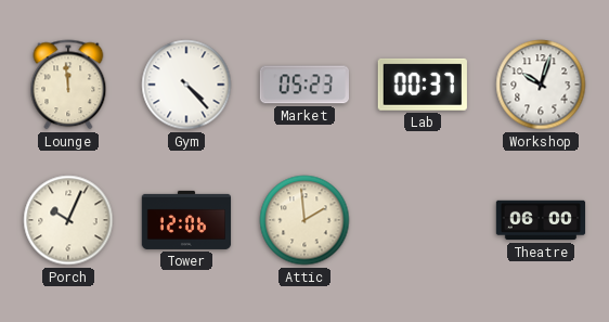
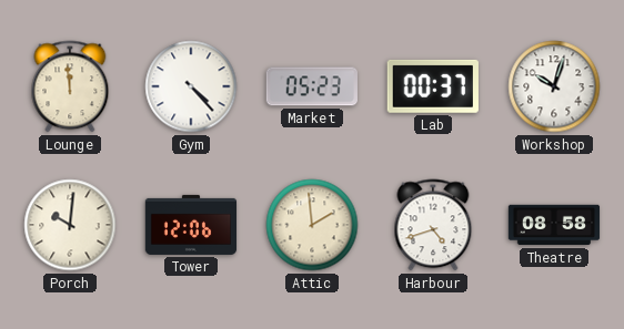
Porch: 10:04 -> 10:01
Harbour: none -> 4:42
Theatre: 06:00 -> 08:58
